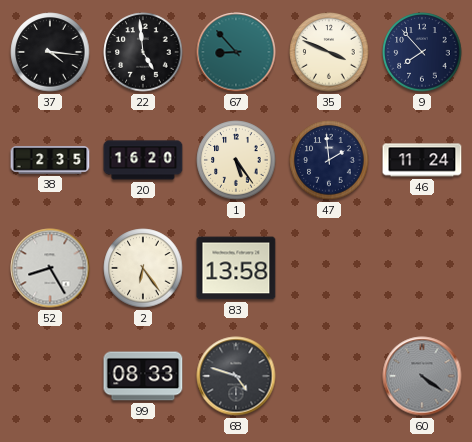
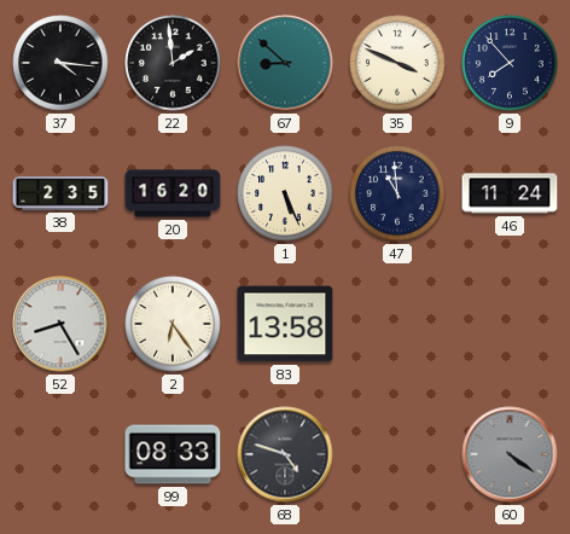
22: 4:59 -> 1:59
67: 8:53 -> 8:52
1: 5:24 -> 5:26
47: 1:59 -> 10:59
